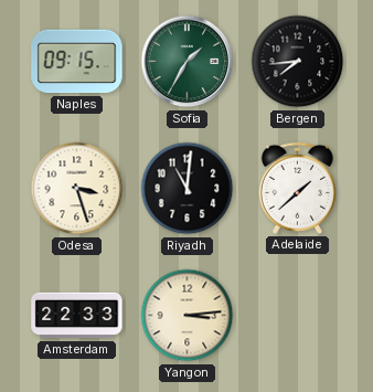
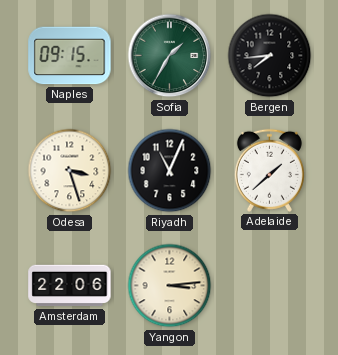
Riyadh: 11:01 -> 11:04
Amsterdam: 22:33 -> 22:06
